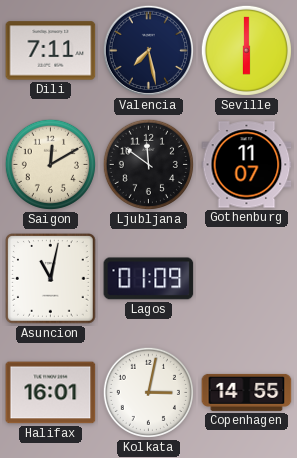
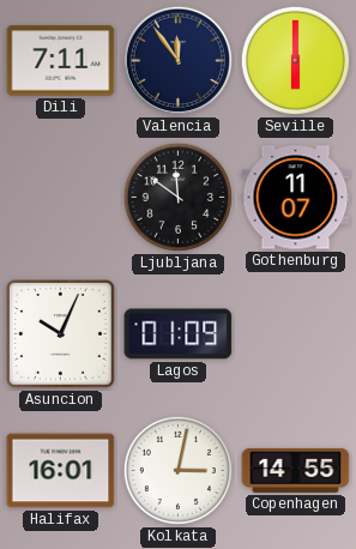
Valencia: 7:28 -> 11:54
Saigon: 12:10 -> none
Asuncion: 11:02 -> 10:04
